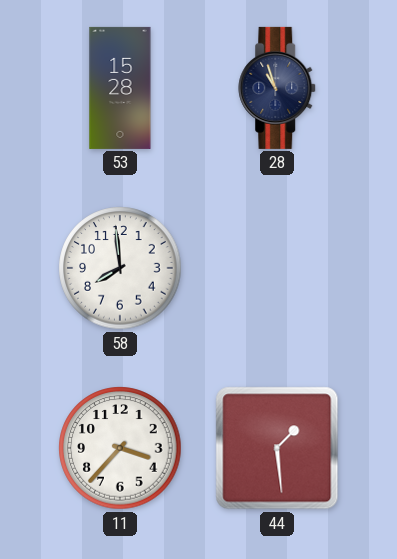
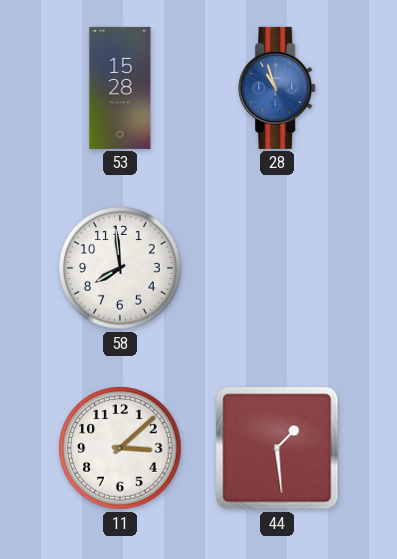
28 dial: navy -> blue
11: 3:37 -> 3:08
